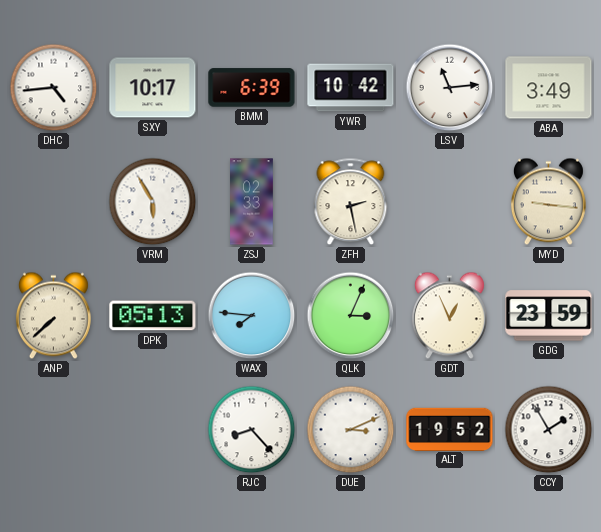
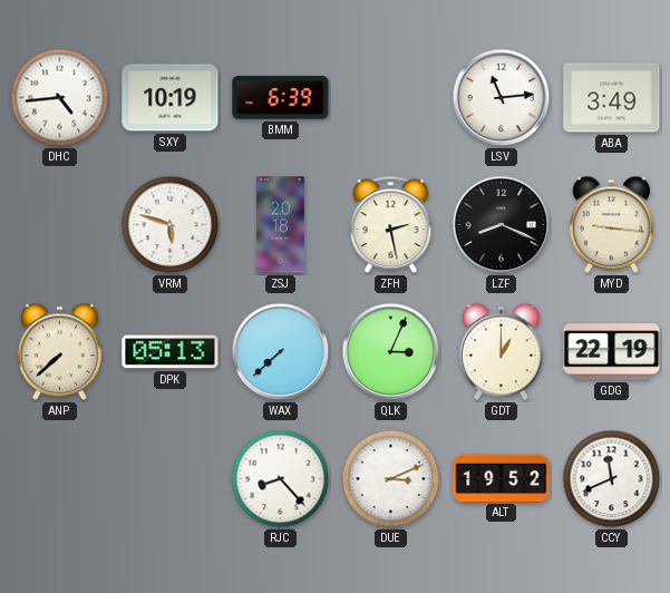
SXY: 10:17 -> 10:19
YWR: 10:42 -> none
VRM: 5:55 -> 5:48
ZSJ: 02:33 -> 20:18
LZF: none -> 8:19
WAX: 7:46 -> 7:38
GDT: 12:56 -> 1:00
GDG: 23:59 -> 22:19
CCY: 1:55 -> 11:41
